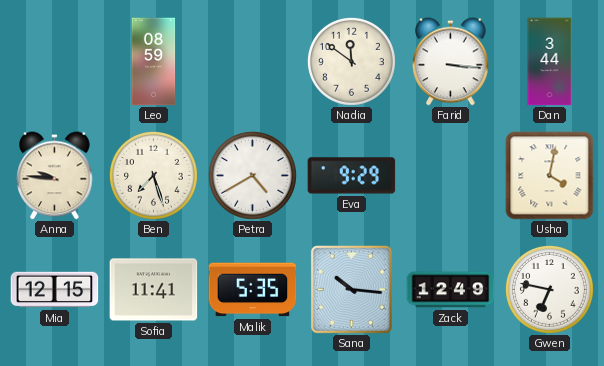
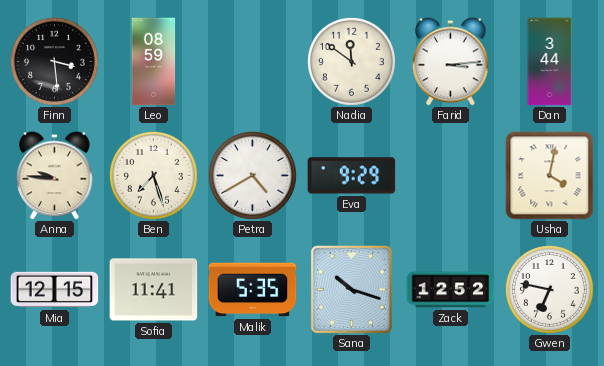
Finn: none -> 3:29
Farid: 3:16 -> 3:14
Sana: 10:16 -> 10:18
Zack: 12:49 -> 12:52
